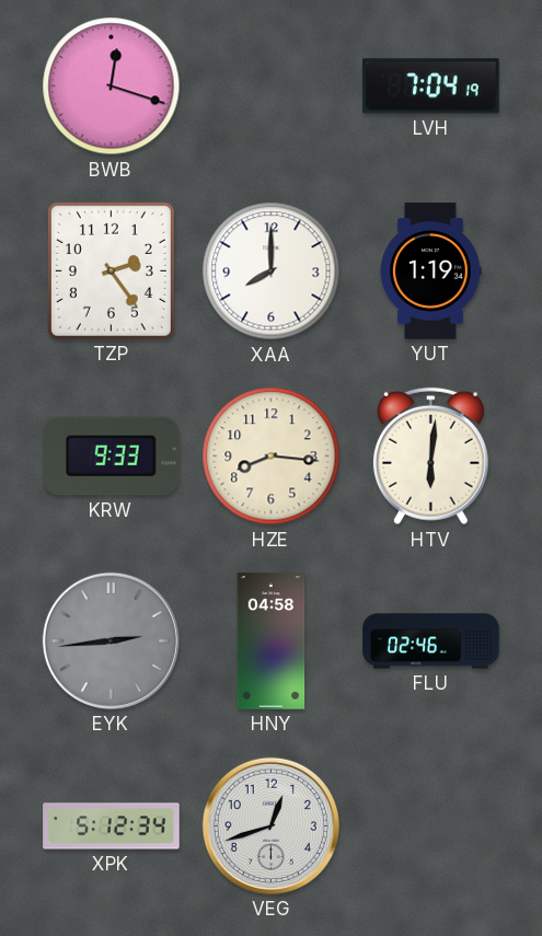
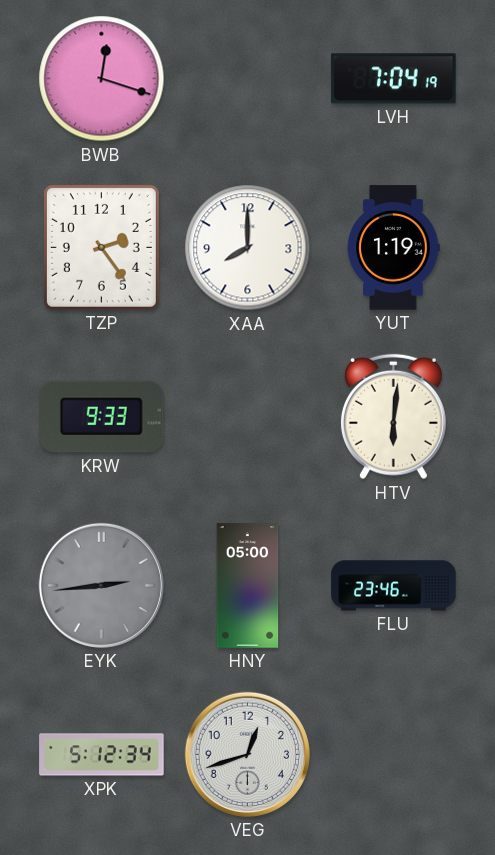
HZE: 8:16 -> none
HNY: 04:58 -> 05:00
FLU: 02:46 -> 23:46
